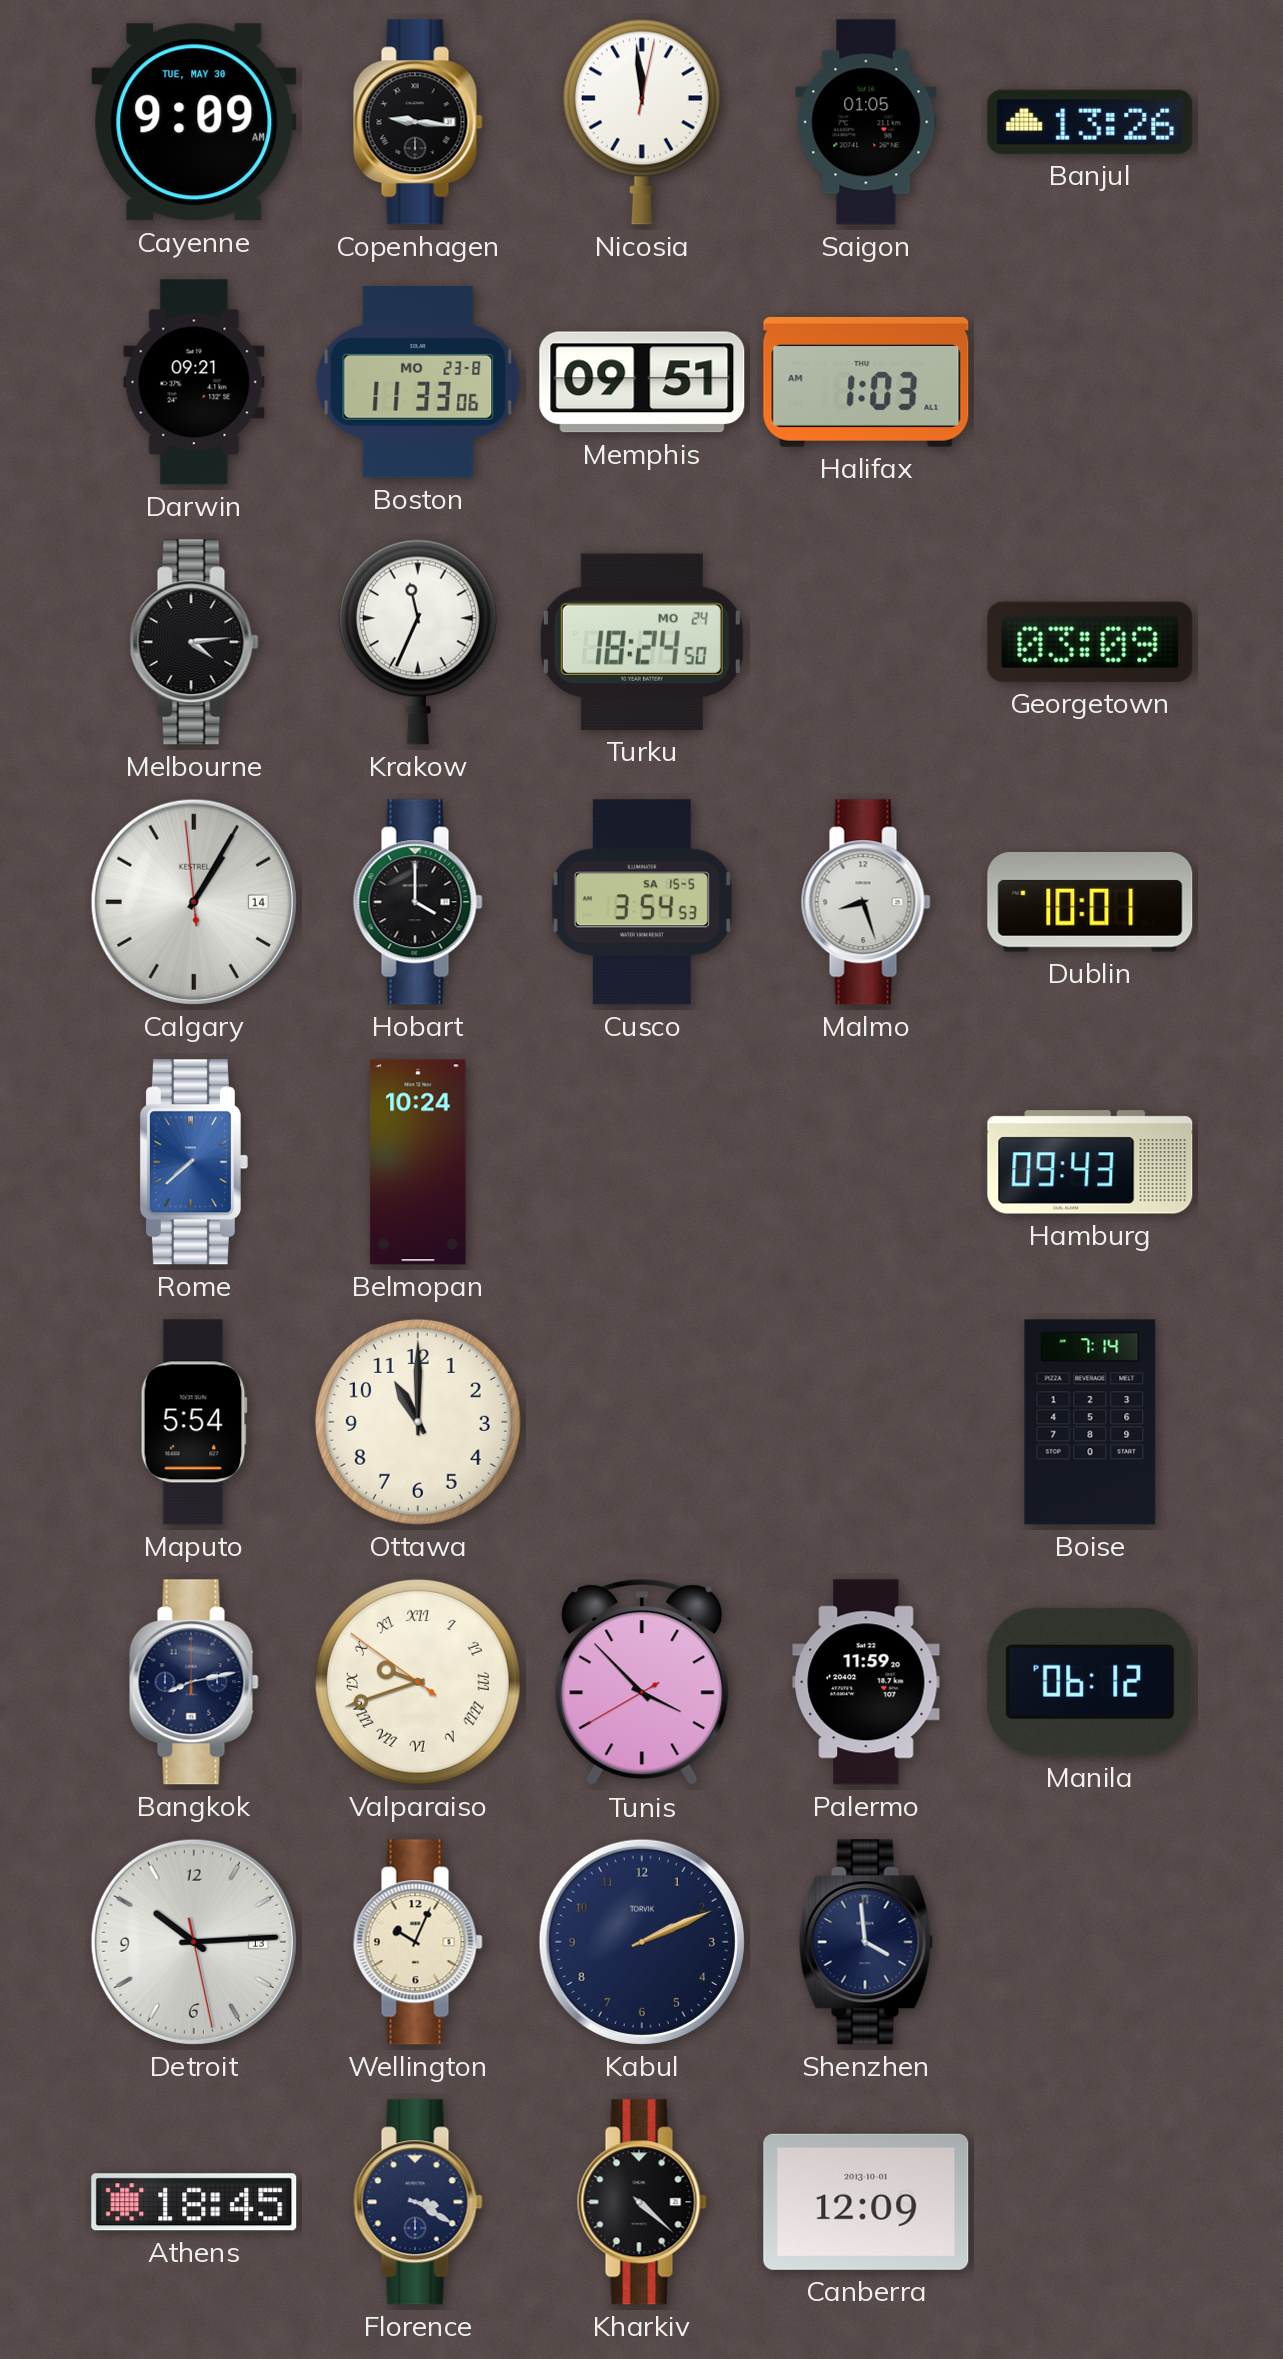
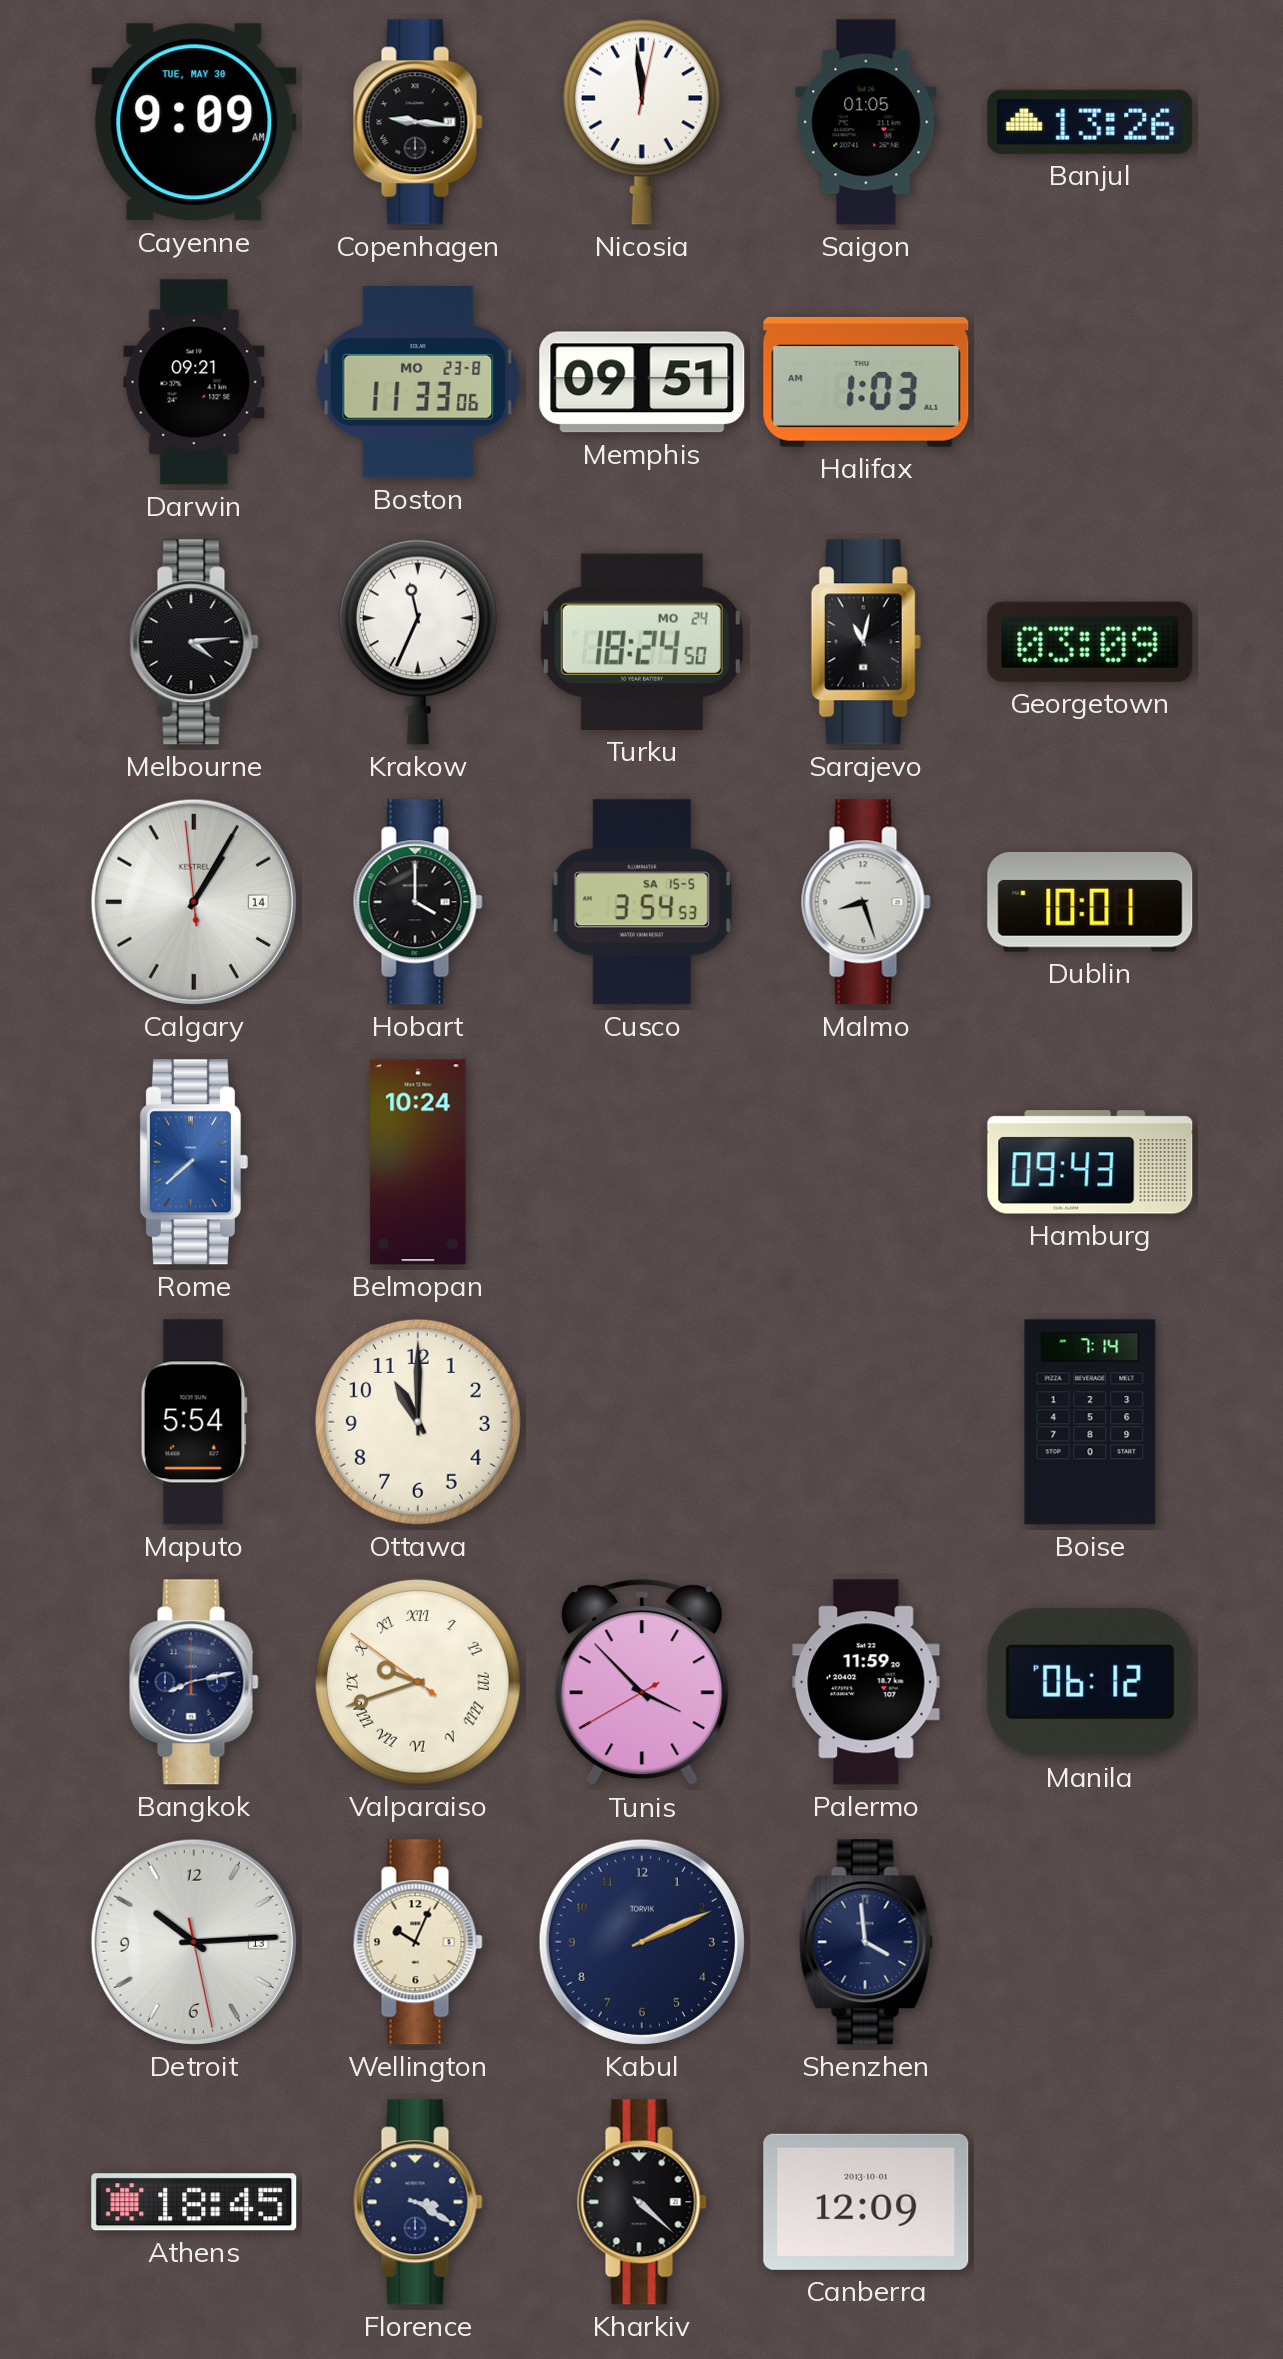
Sarajevo: none -> 11:02
